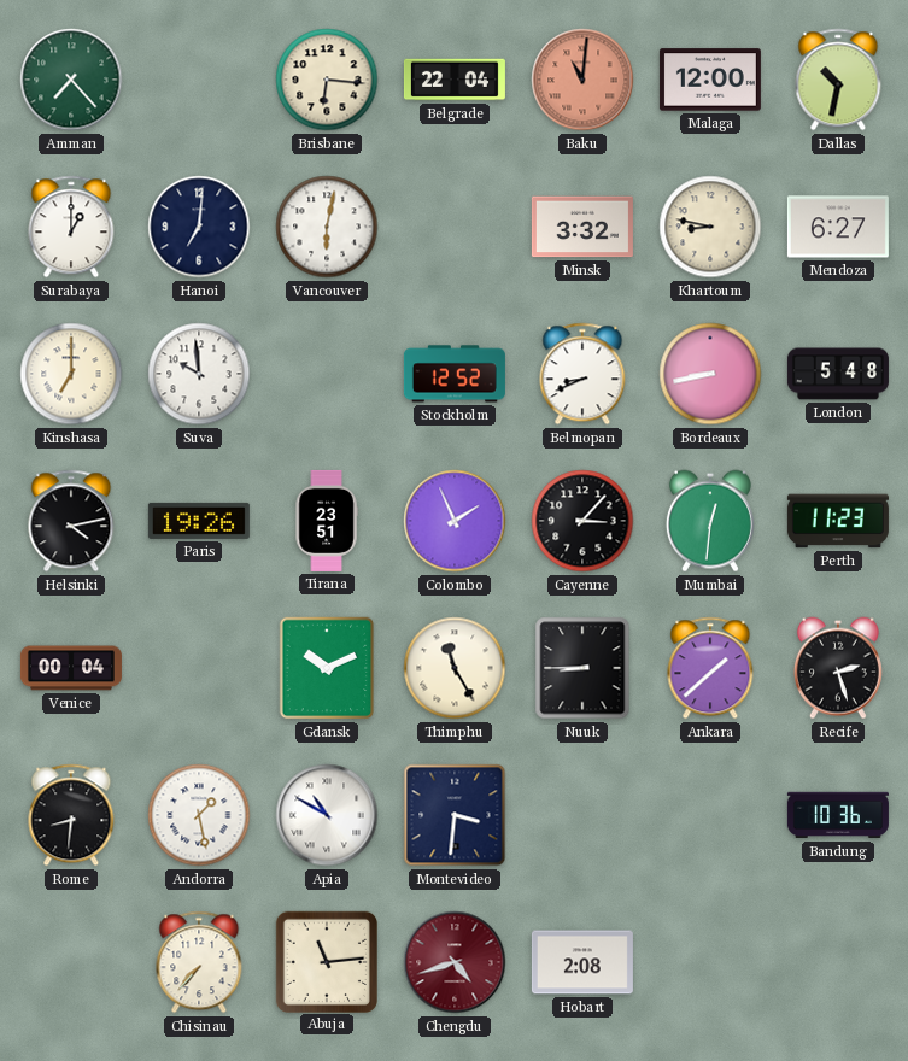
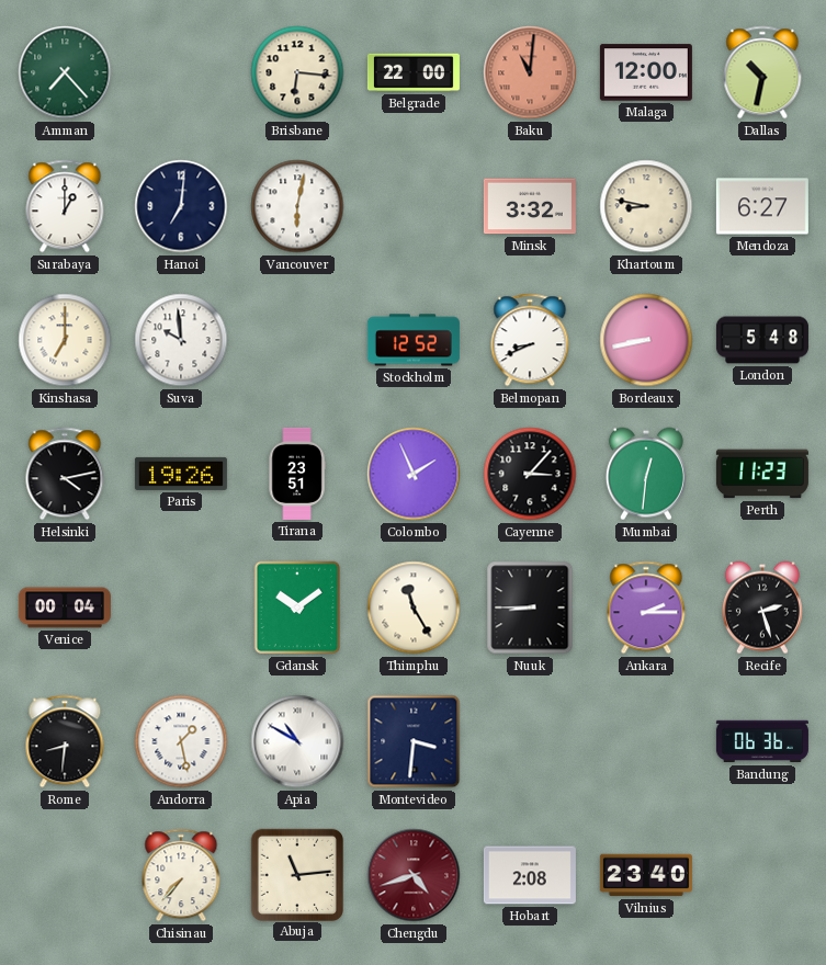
Belgrade: 22:04 -> 22:00
Gdansk: 10:11 -> 10:09
Ankara: 1:38 -> 2:15
Bandung: 10:36 -> 06:36
Vilnius: none -> 23:40
